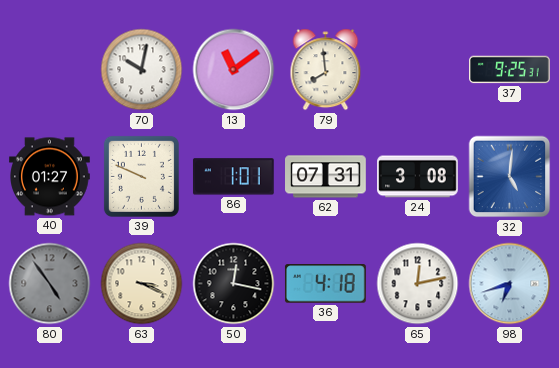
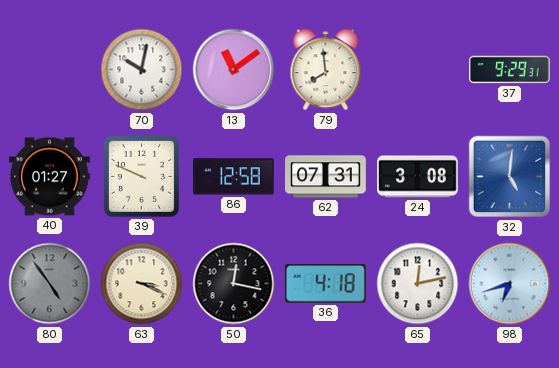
37: 9:25 -> 9:29
86: 1:01 -> 12:58
